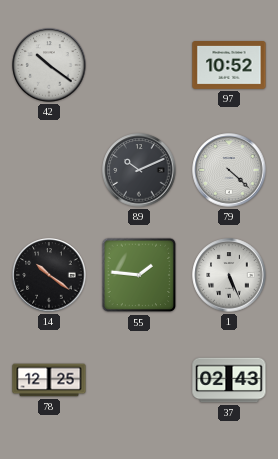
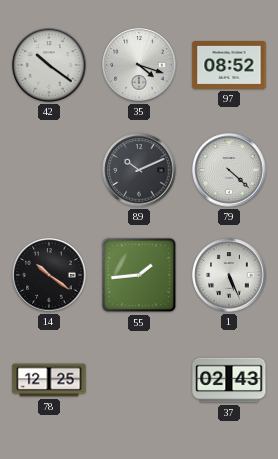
35: none -> 4:18
97: 10:52 -> 08:52
55: 1:46 -> 1:44
